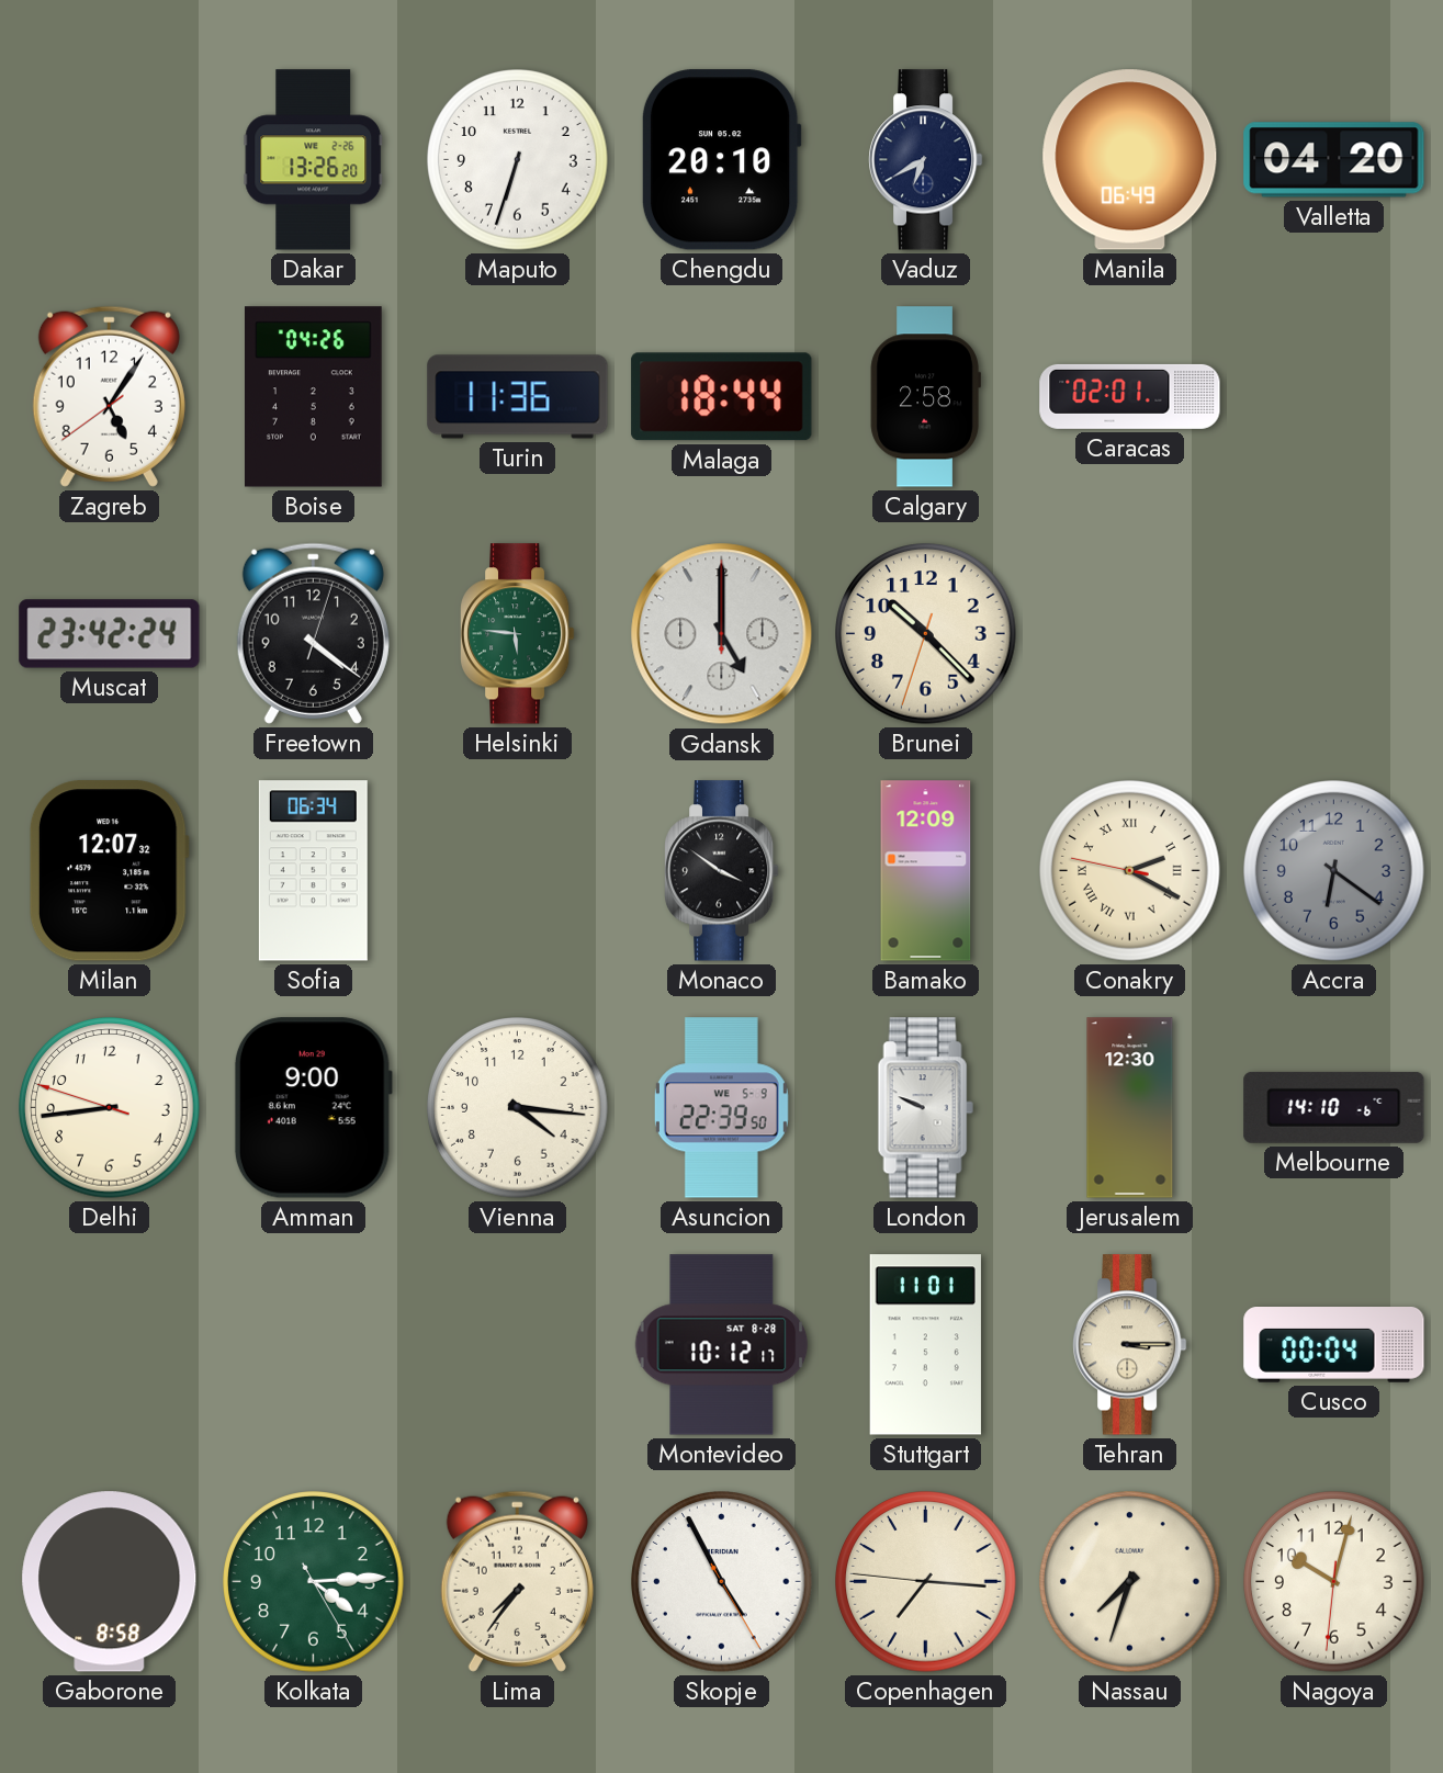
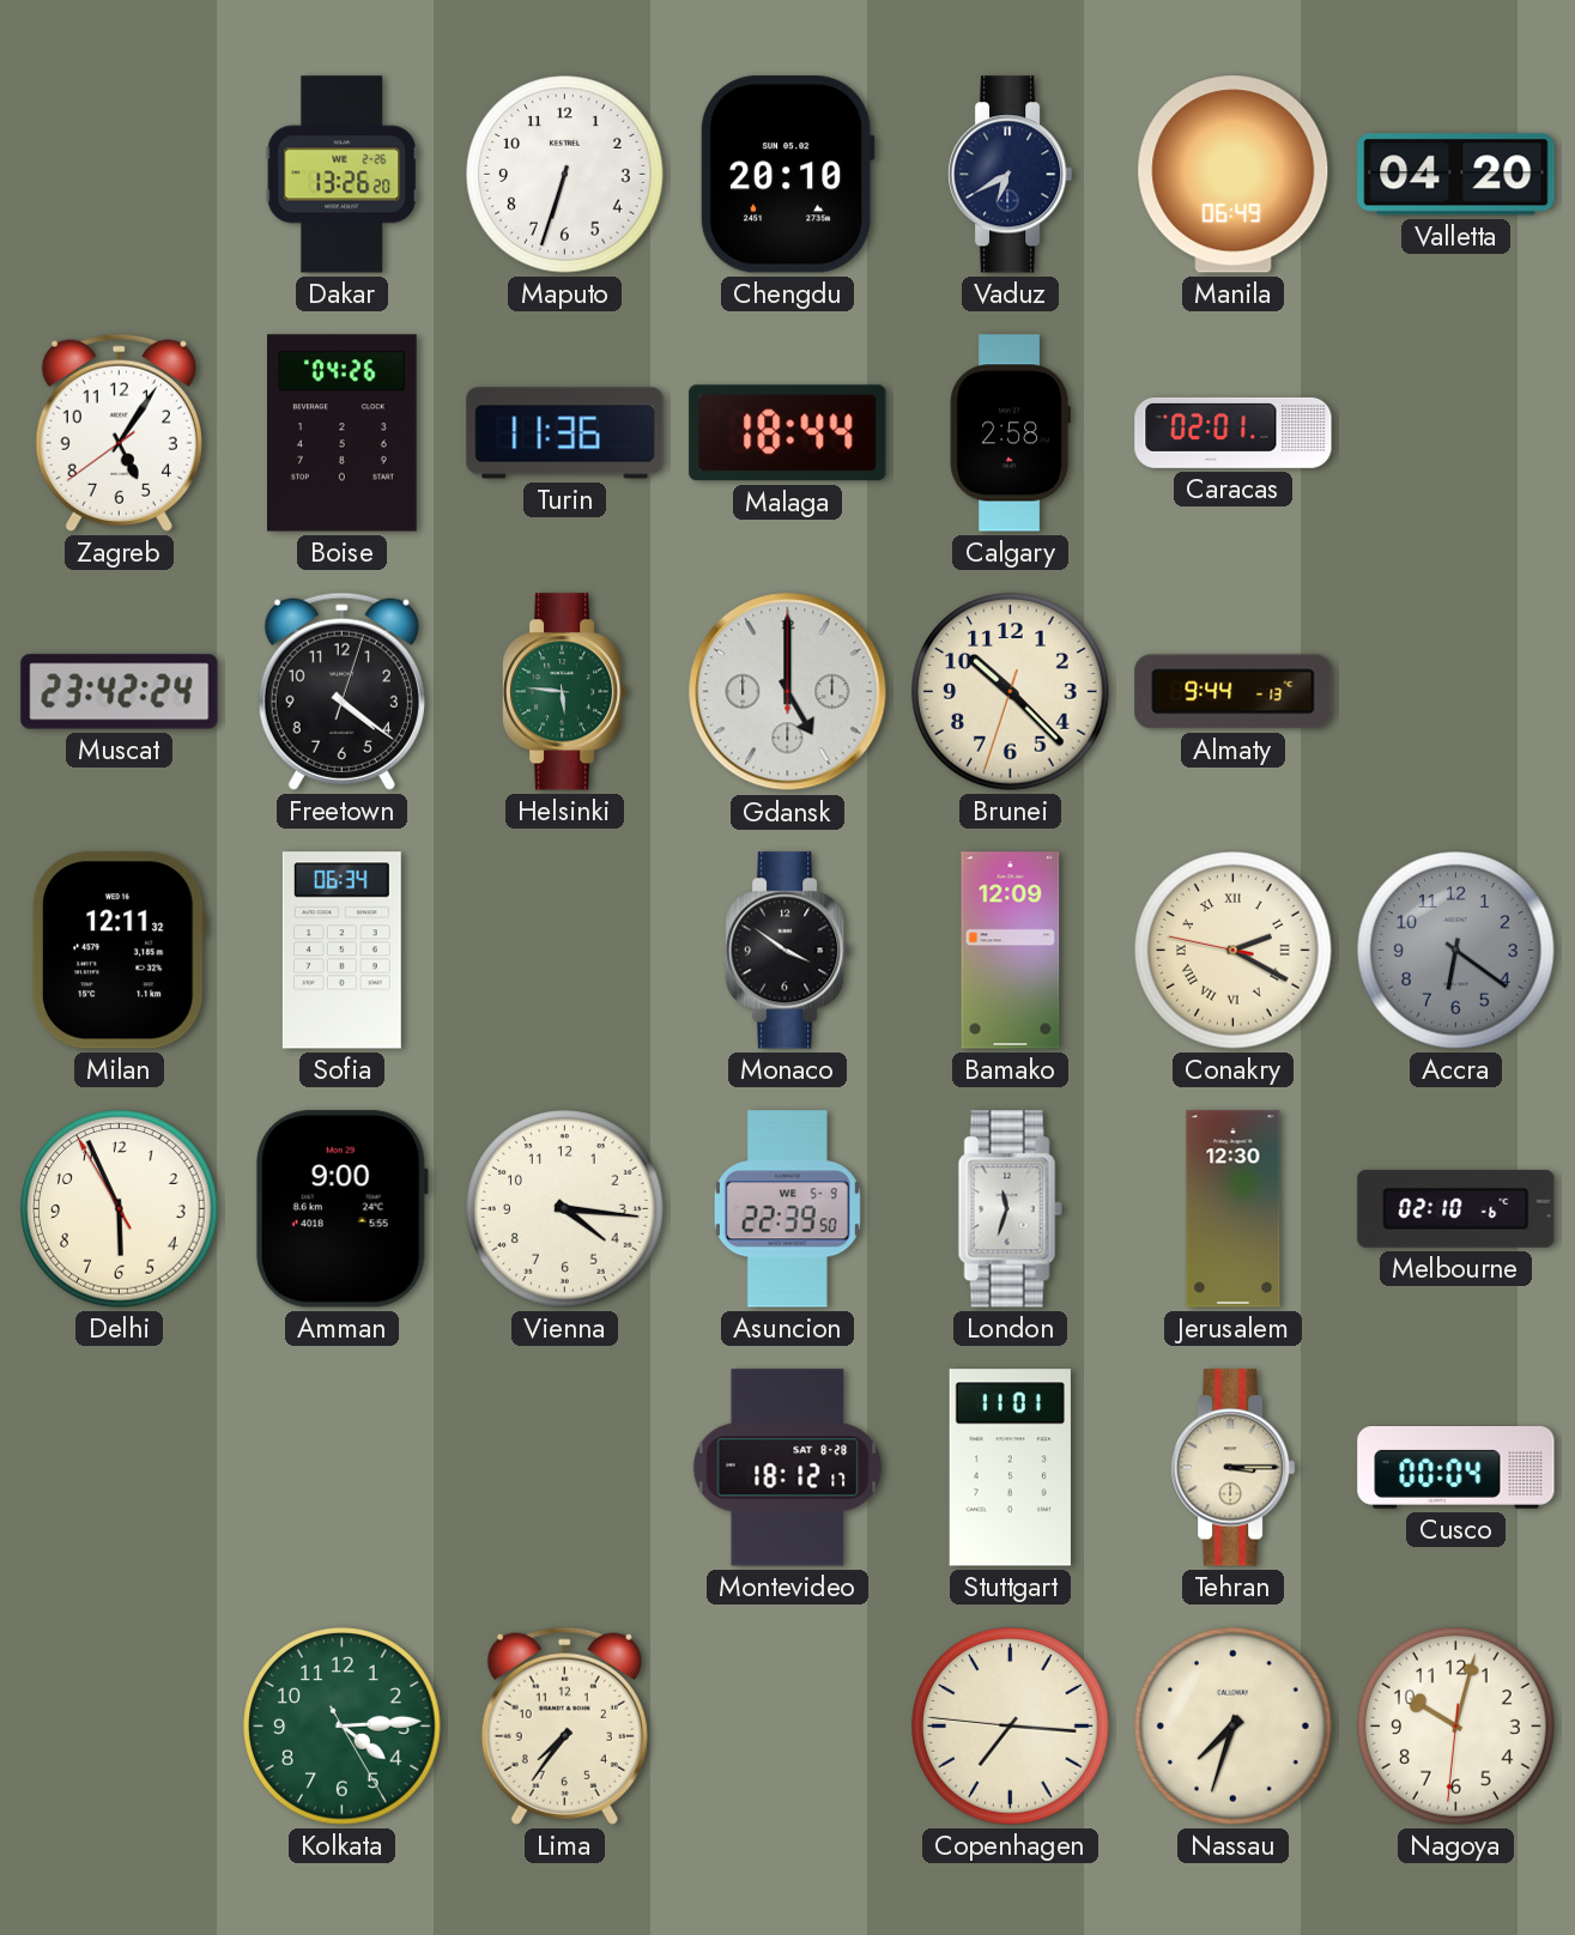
Almaty: none -> 9:44
Milan: 12:07 -> 12:11
Delhi: 8:43 -> 5:55
London: 9:49 -> 11:33
Melbourne: 14:10 -> 02:10
Montevideo: 10:12 -> 18:12
Gaborone: 8:58 -> none
Skopje: 4:55 -> none
